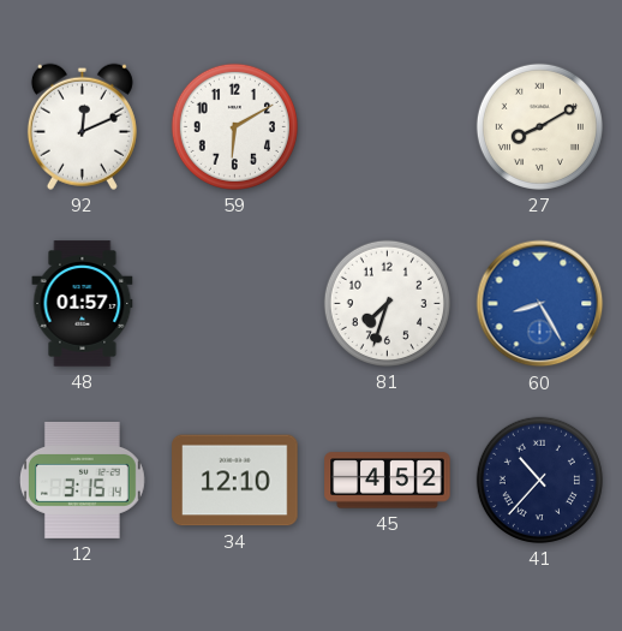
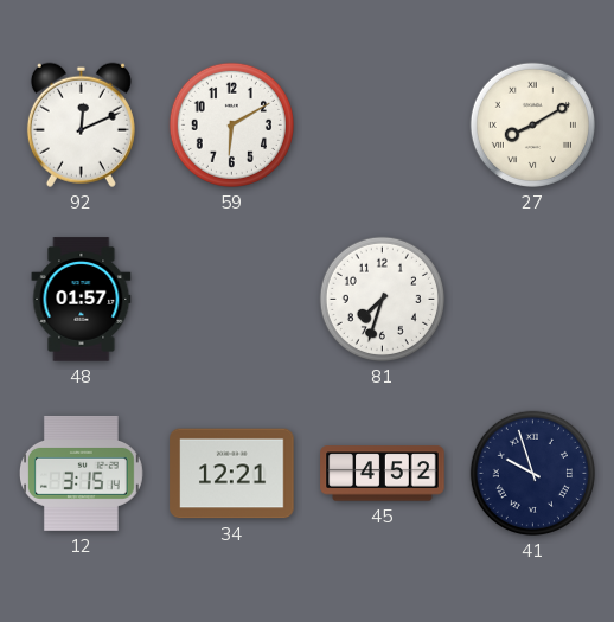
60: 8:25 -> none
34: 12:10 -> 12:21
41: 10:37 -> 9:57
